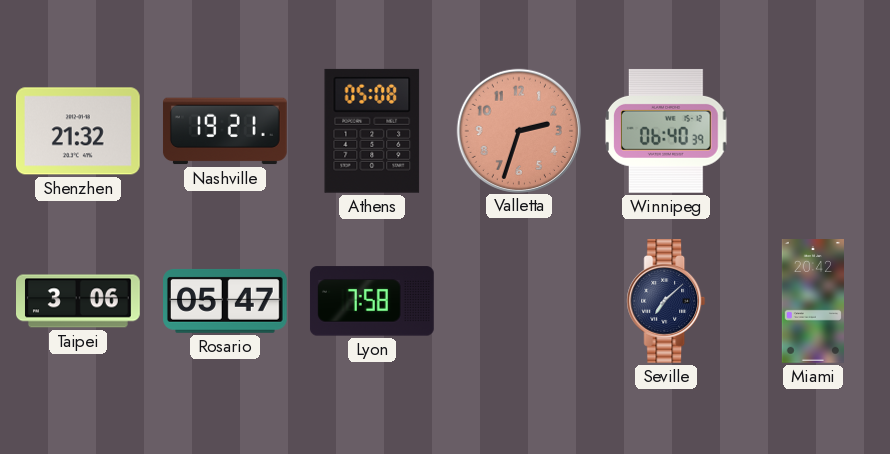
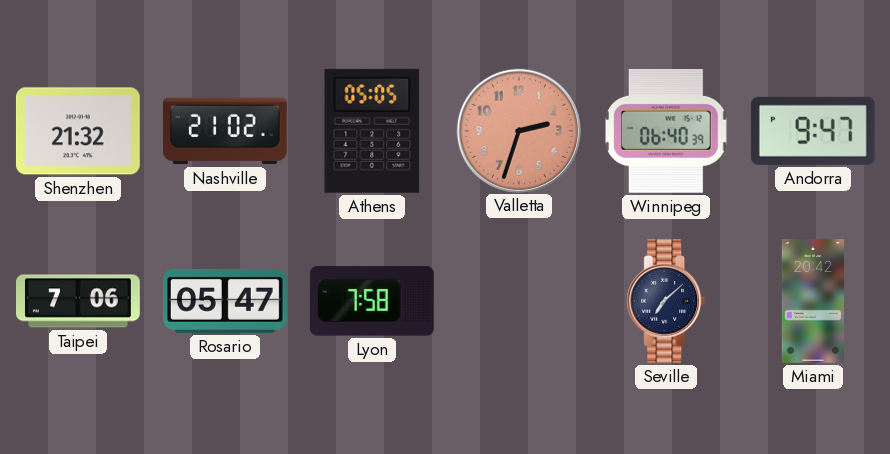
Nashville: 19:21 -> 21:02
Athens: 05:08 -> 05:05
Andorra: none -> 9:47
Taipei: 3:06 -> 7:06
